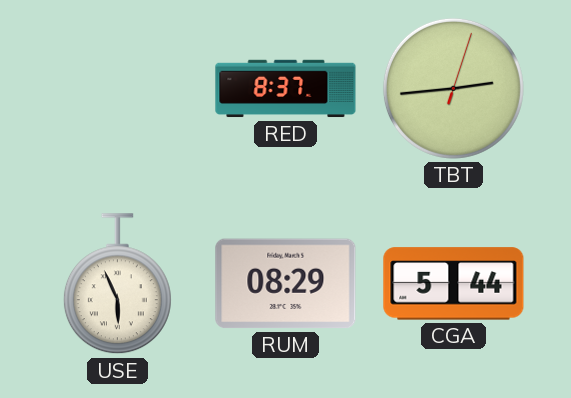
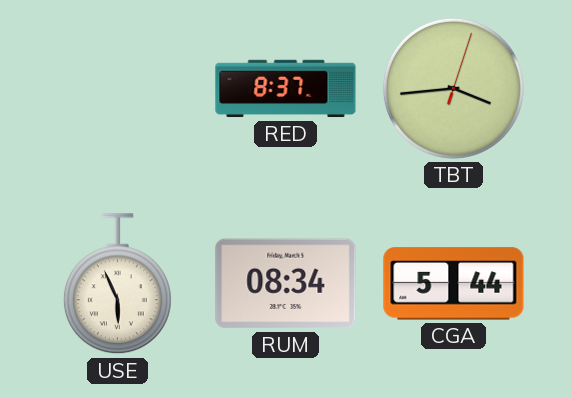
TBT: 2:44 -> 3:44
RUM: 08:29 -> 08:34
